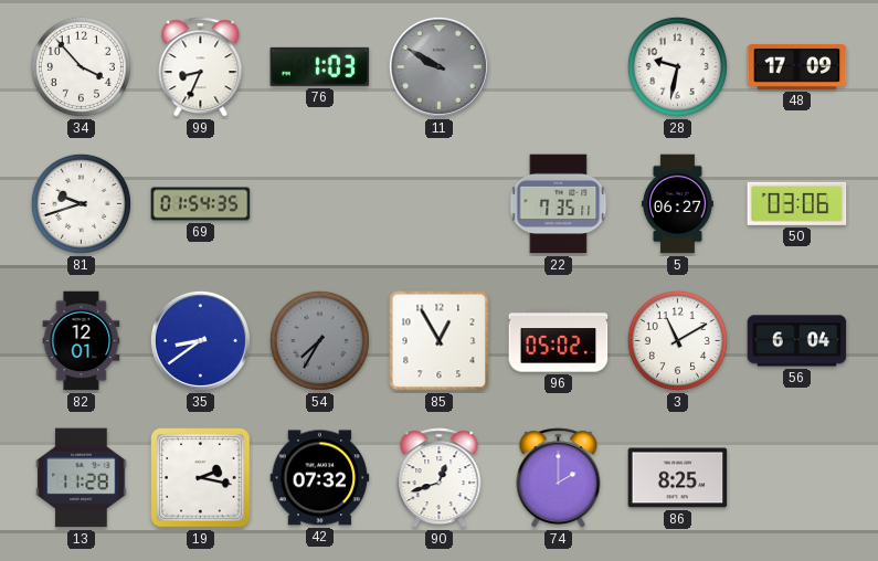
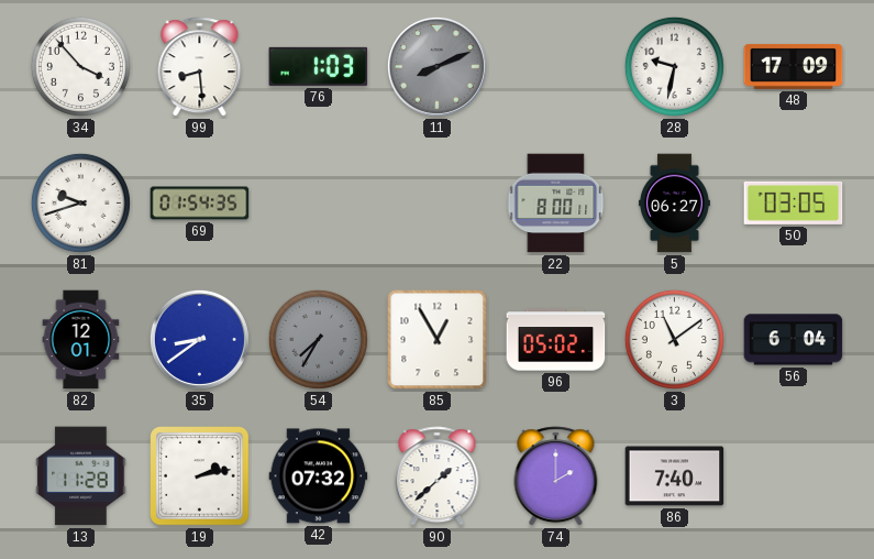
99: 8:34 -> 8:29
11: 9:50 -> 8:11
22: 7:35 -> 8:00
50: 03:06 -> 03:05
3: 11:10 -> 11:09
19: 2:17 -> 2:13
90: 12:42 -> 1:38
86: 8:25 -> 7:40
